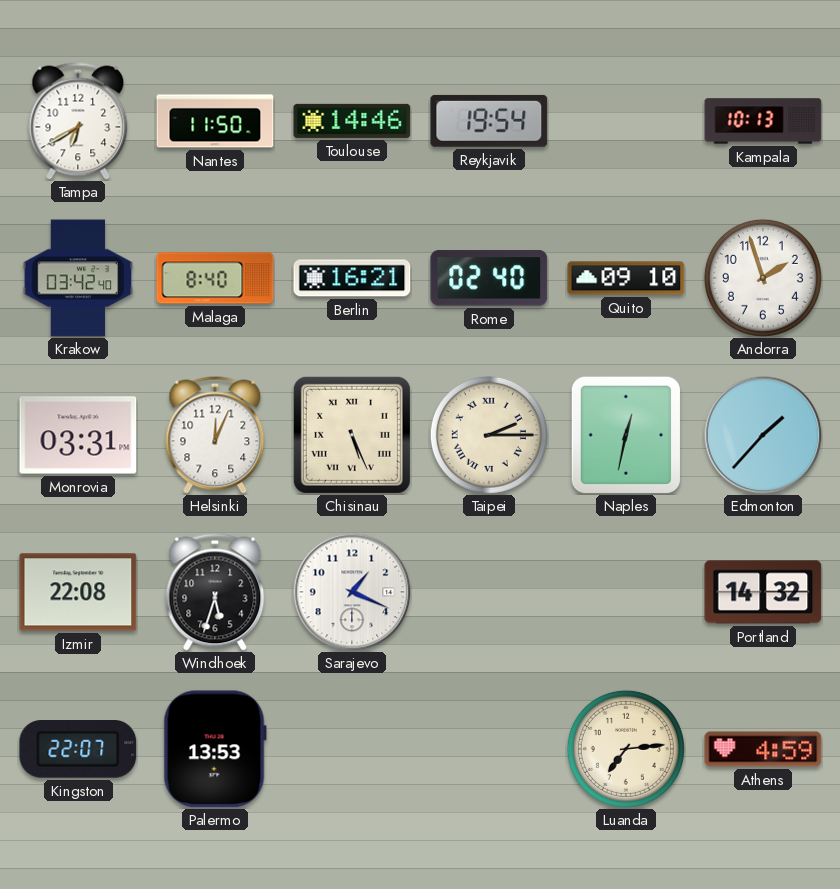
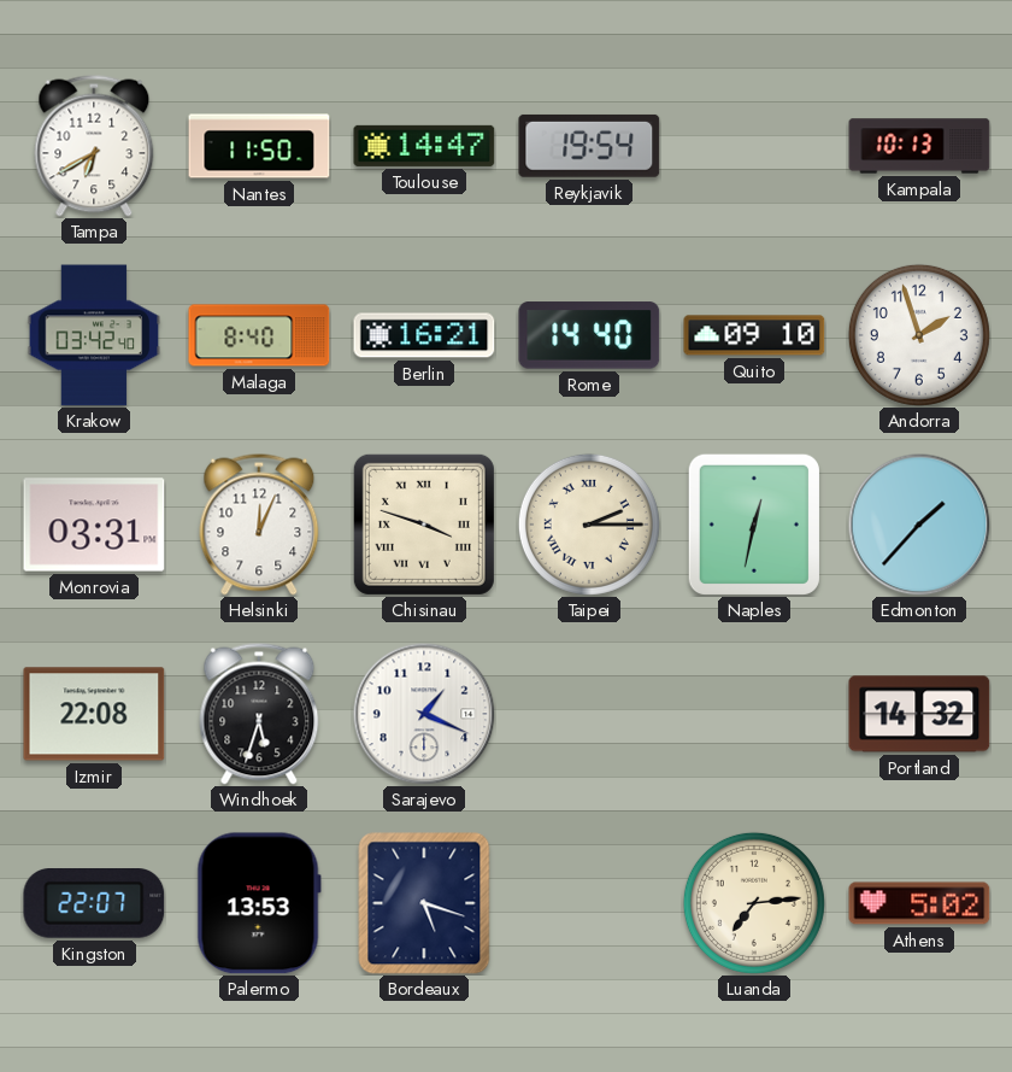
Toulouse: 14:46 -> 14:47
Rome: 02:40 -> 14:40
Chisinau: 5:26 -> 3:48
Bordeaux: none -> 5:18
Athens: 4:59 -> 5:02
